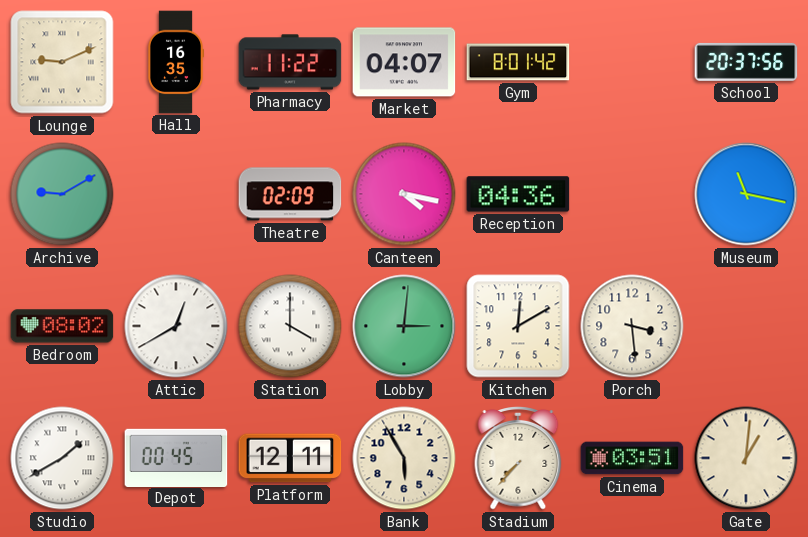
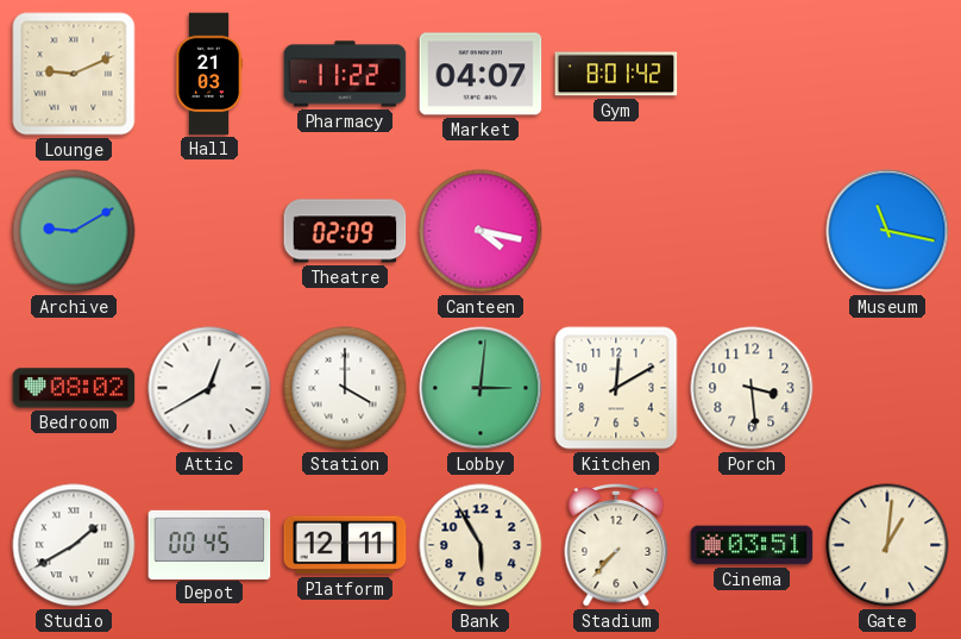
Hall: 16:35 -> 21:03
School: 20:37 -> none
Reception: 04:36 -> none
